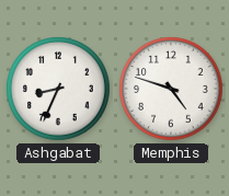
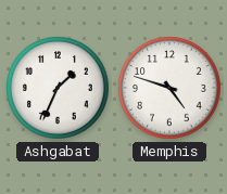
Ashgabat: 8:34 -> 1:34
